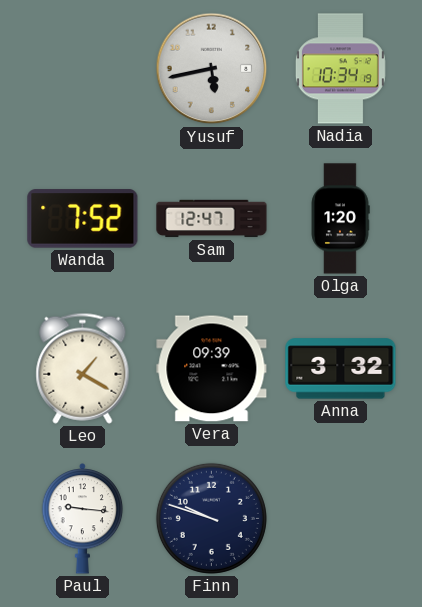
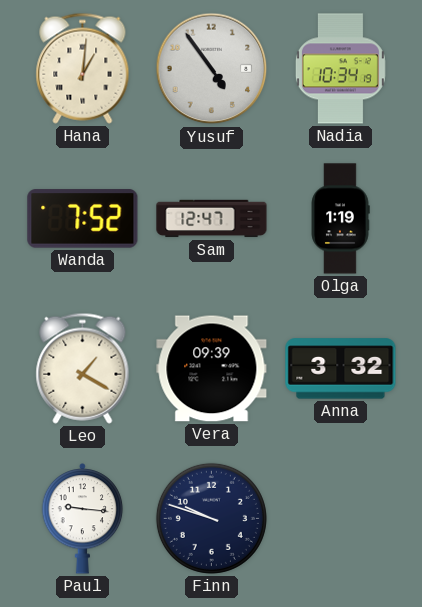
Hana: none -> 1:01
Yusuf: 5:43 -> 4:54
Olga: 1:20 -> 1:19
